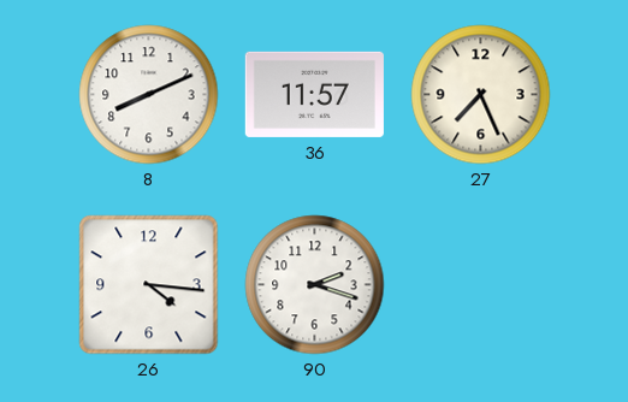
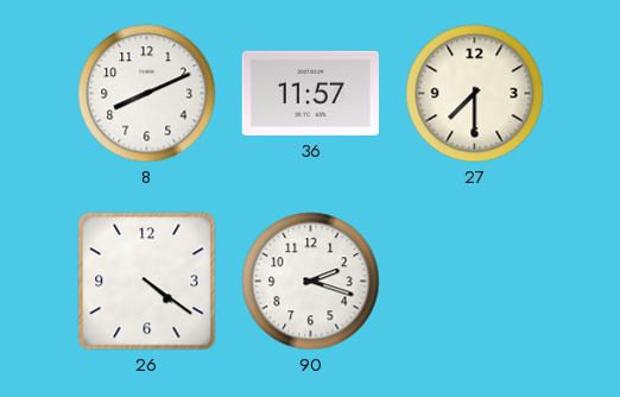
27: 7:26 -> 7:30
26: 4:16 -> 4:21
